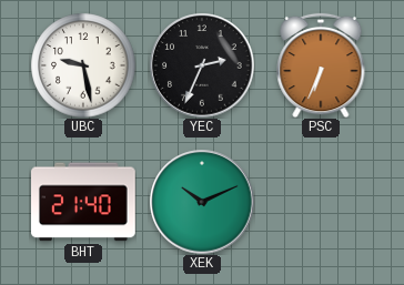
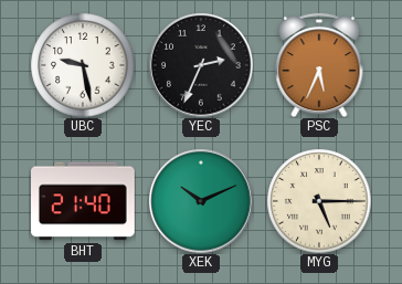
PSC: 6:34 -> 5:34
MYG: none -> 5:15
